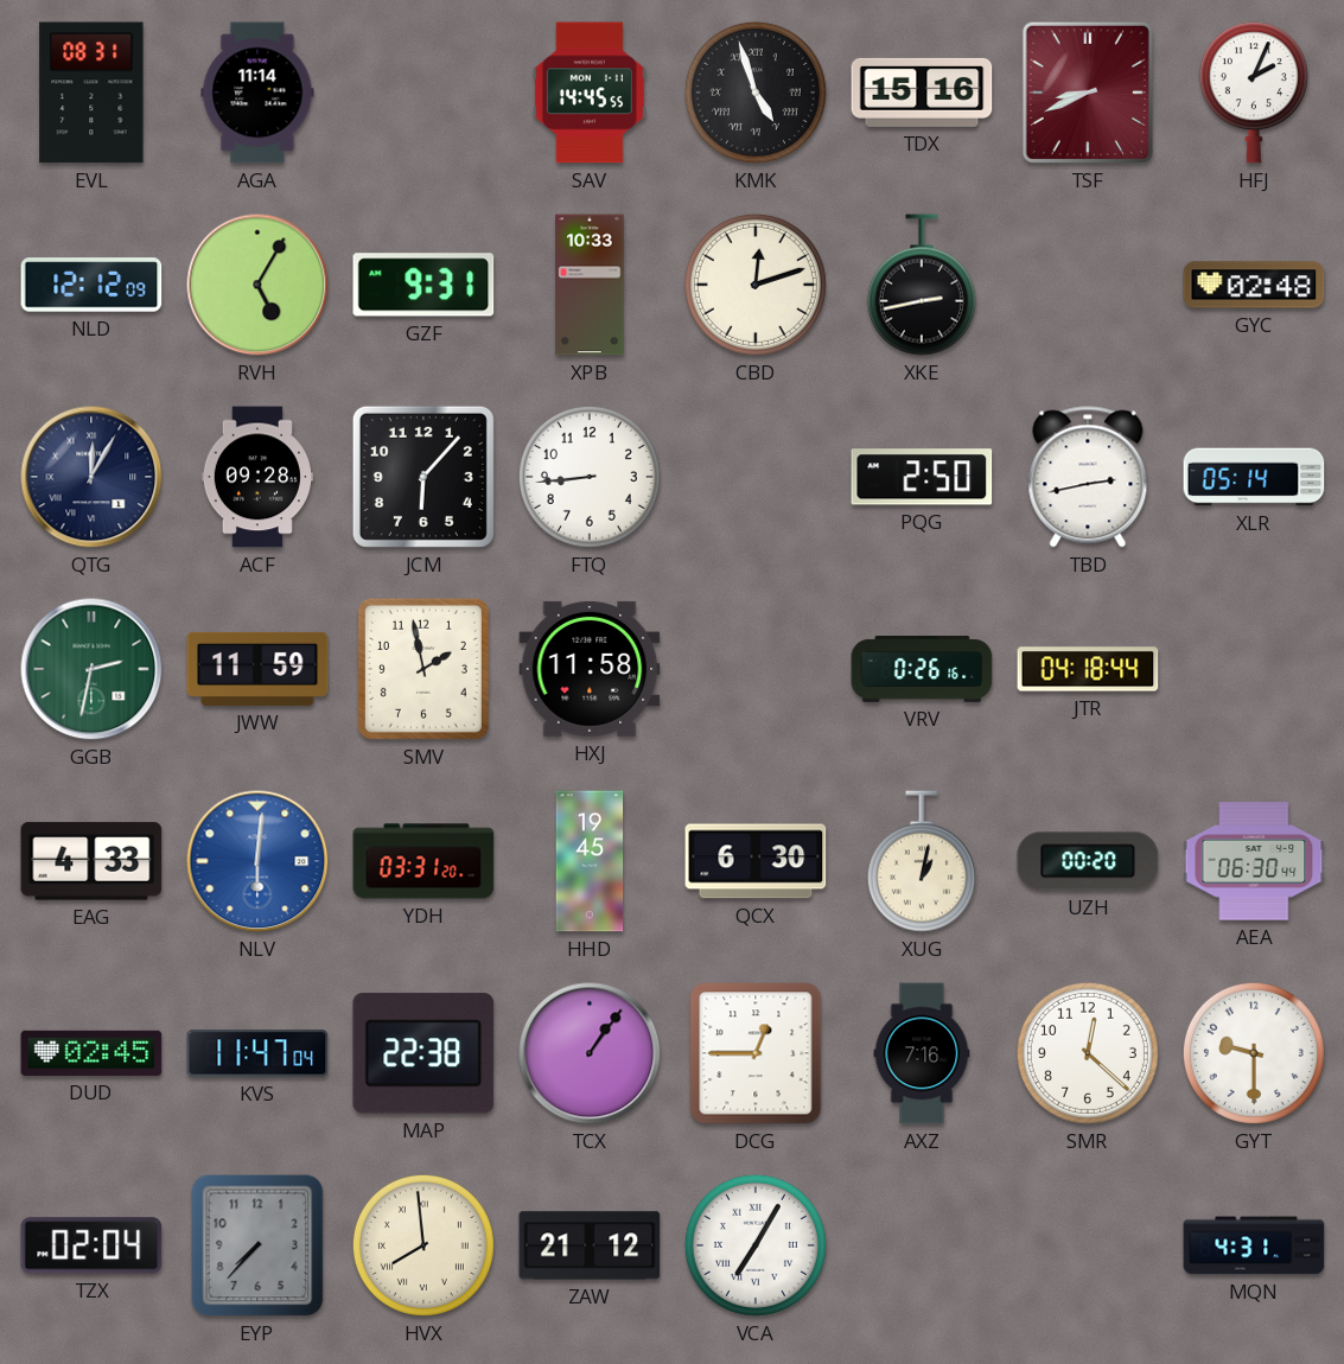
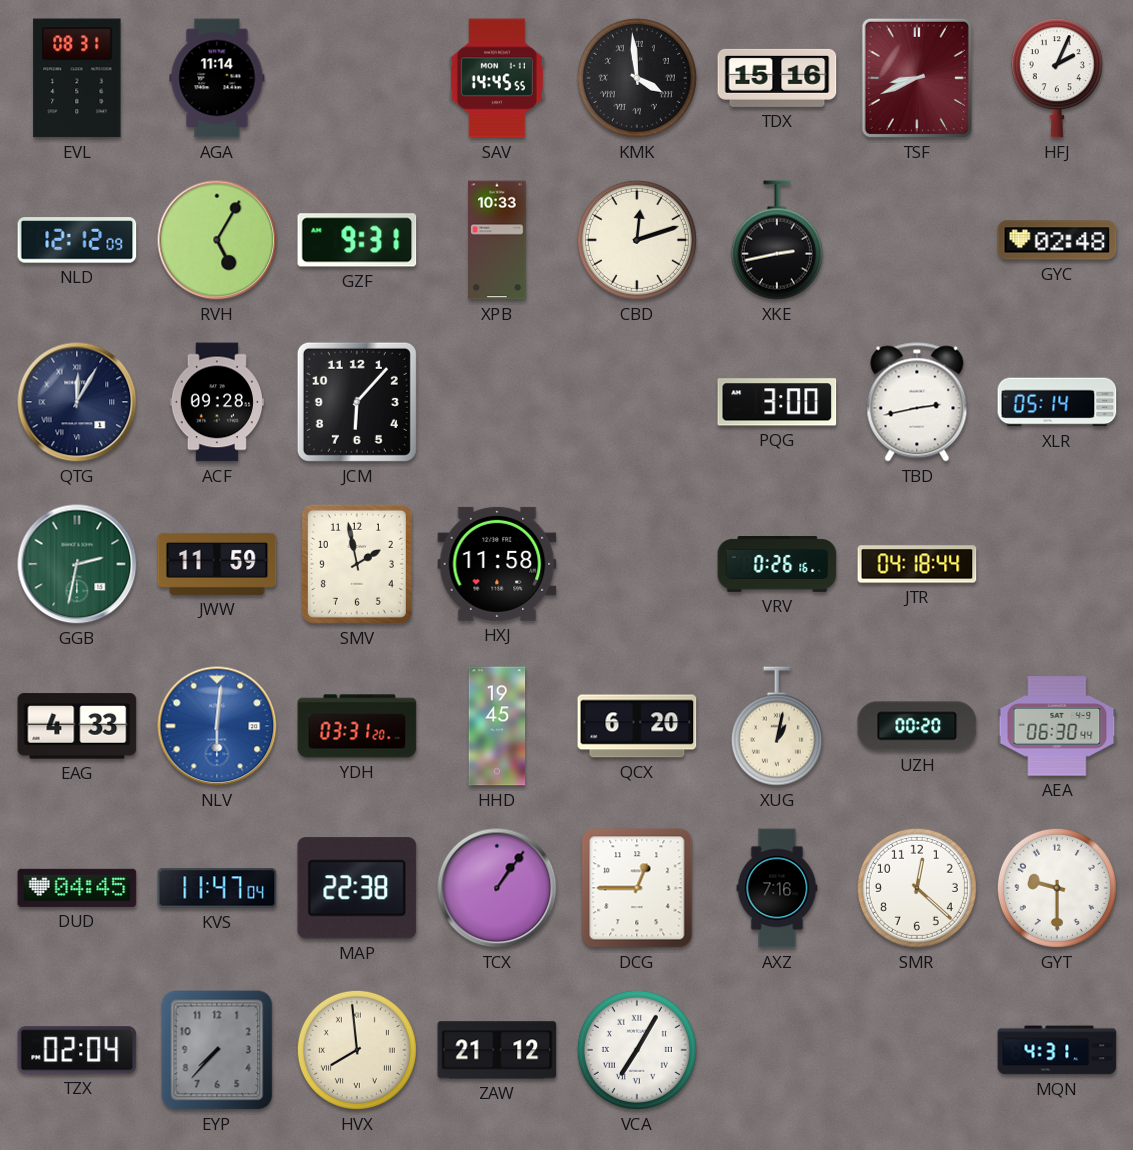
KMK: 4:57 -> 3:59
FTQ: 8:44 -> none
PQG: 2:50 -> 3:00
QCX: 6:30 -> 6:20
DUD: 02:45 -> 04:45
